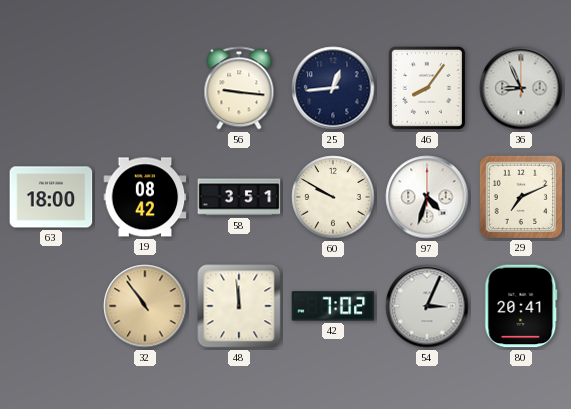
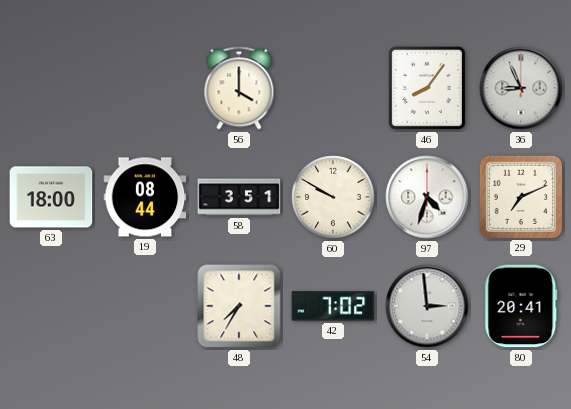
56: 9:16 -> 4:00
25: 12:44 -> none
19: 08:42 -> 08:44
32: 10:54 -> none
48: 11:59 -> 7:35
54: 3:04 -> 2:59
